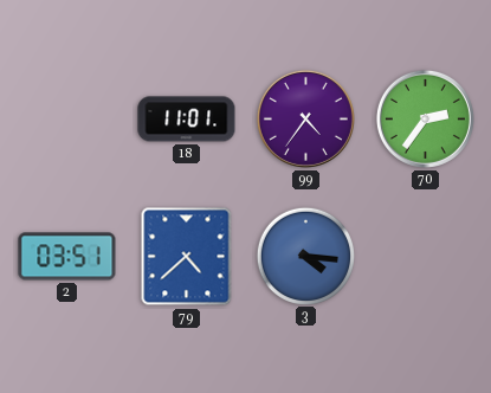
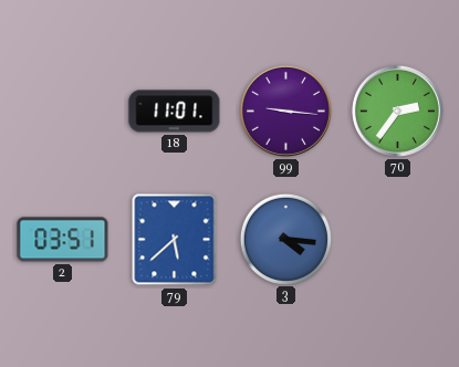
99: 4:36 -> 9:16
79: 4:38 -> 5:38
